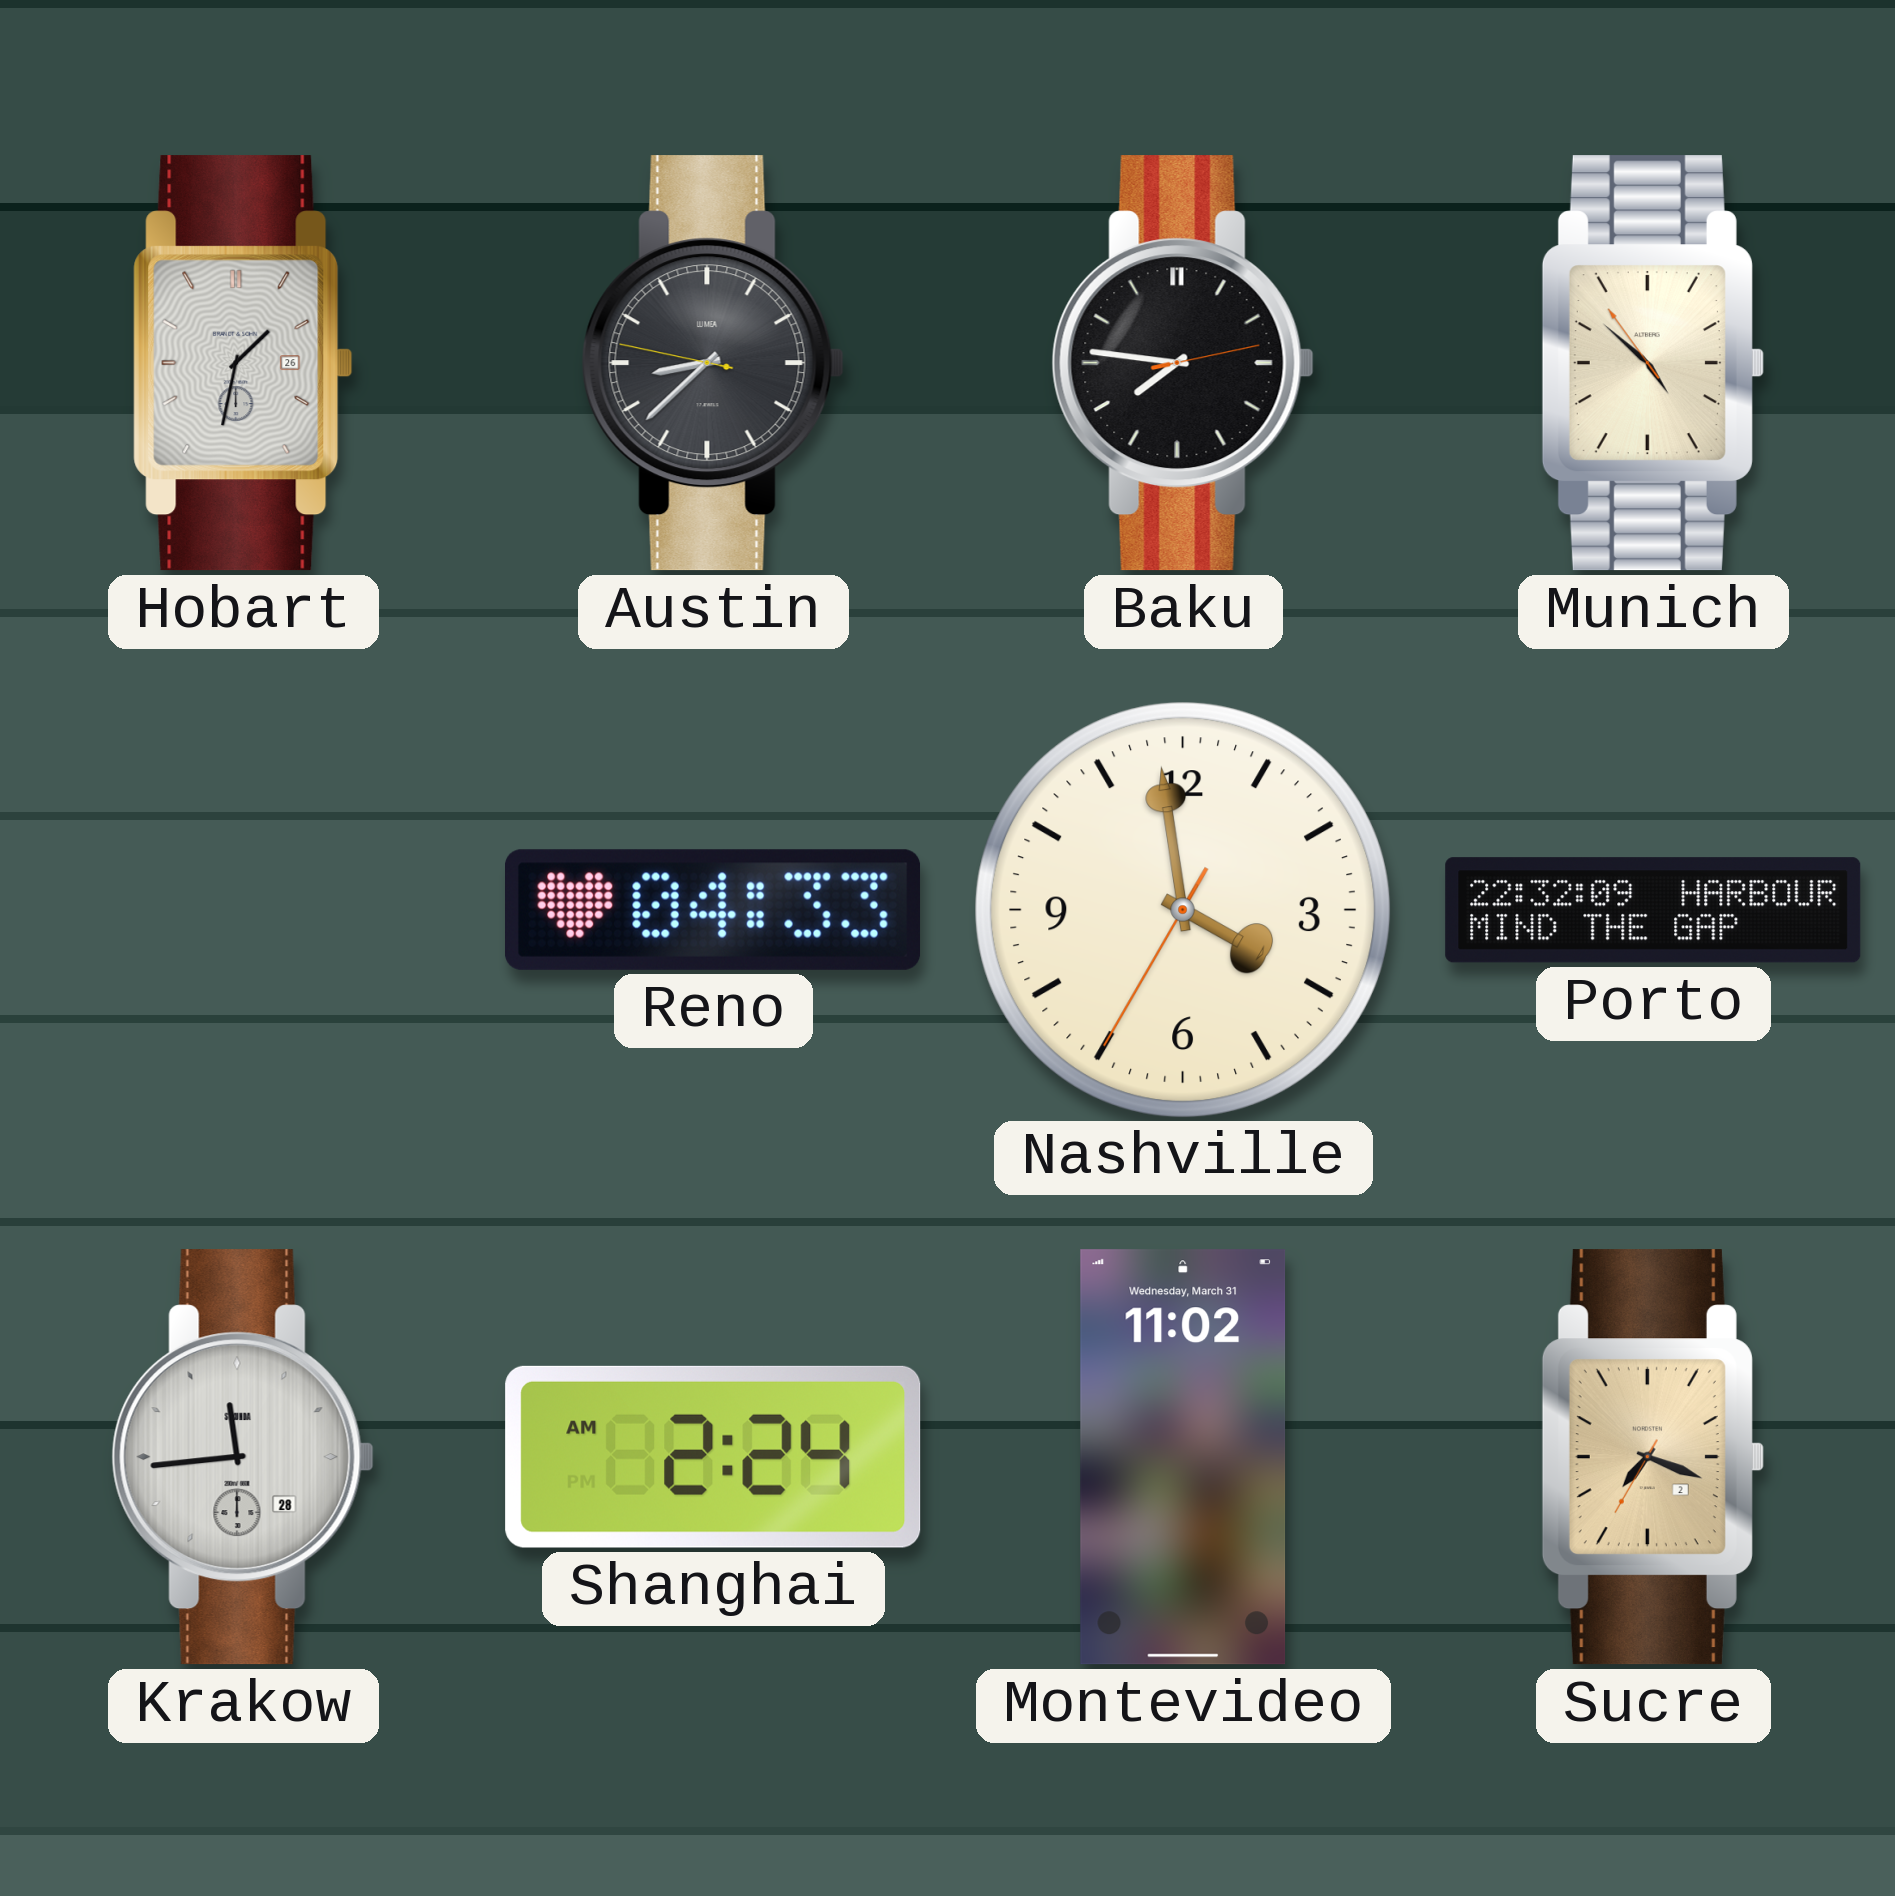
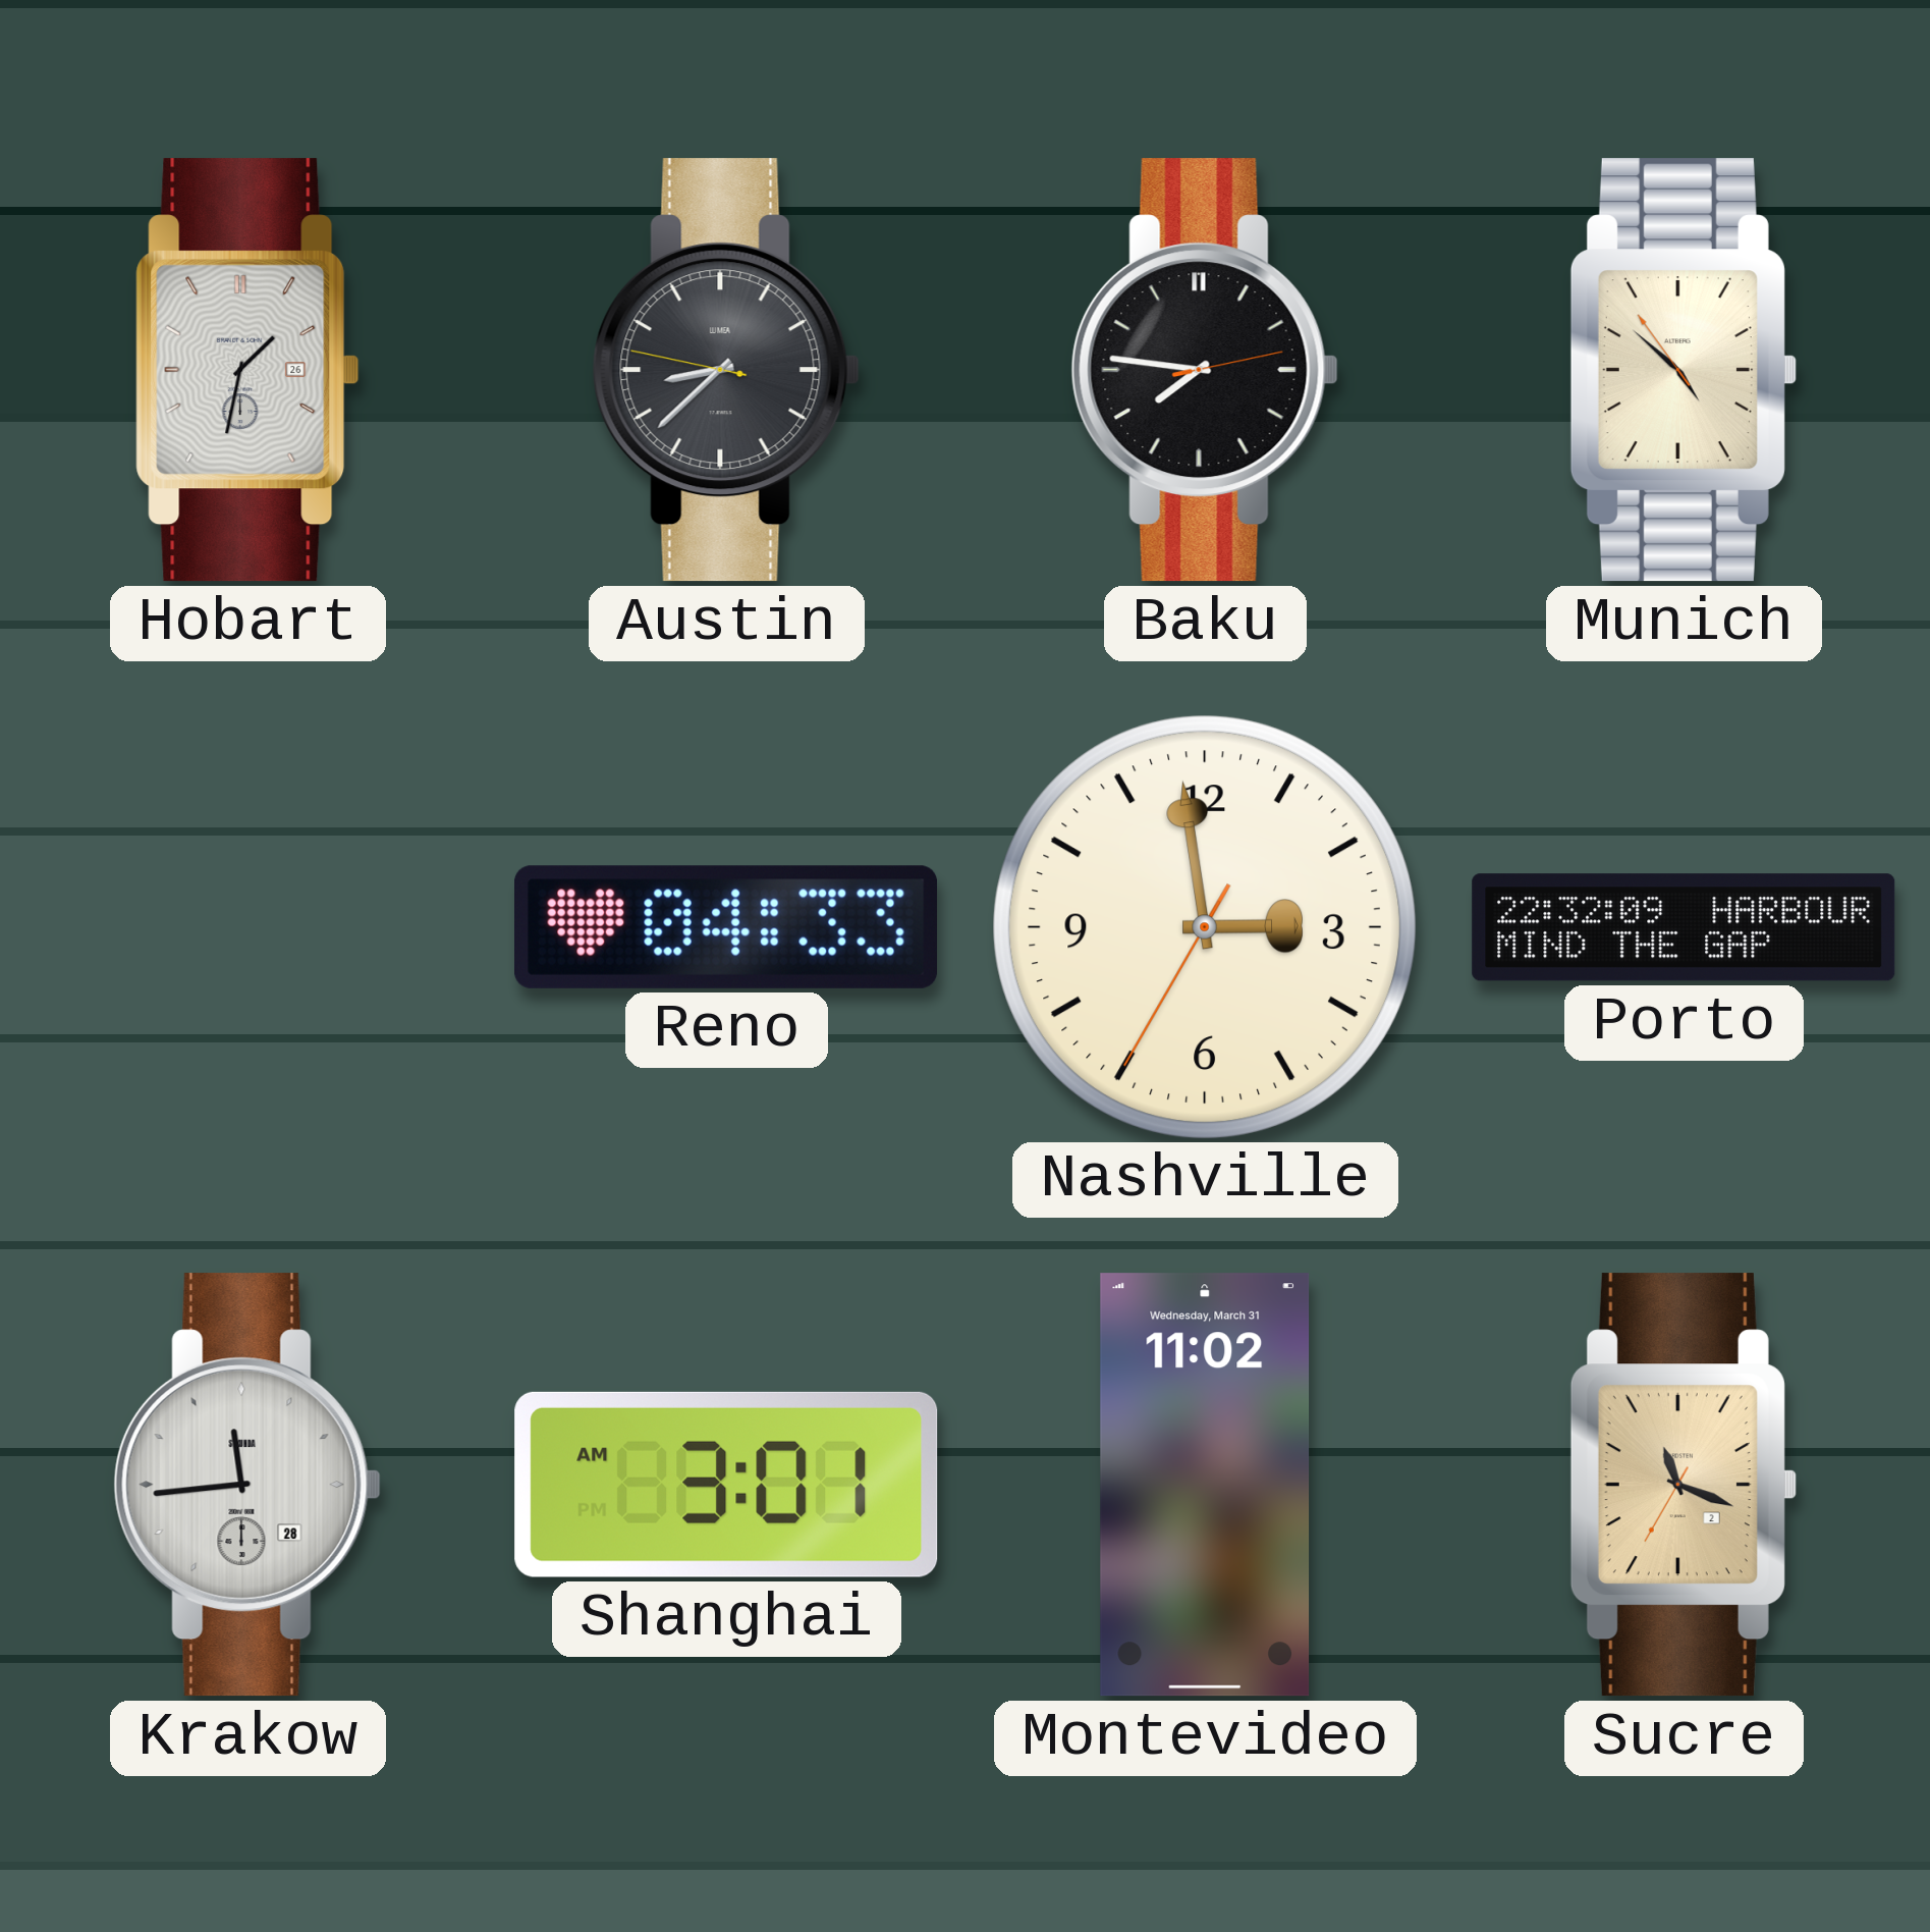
Nashville: 3:58 -> 2:58
Shanghai: 2:24 -> 3:01
Sucre: 7:18 -> 11:18
